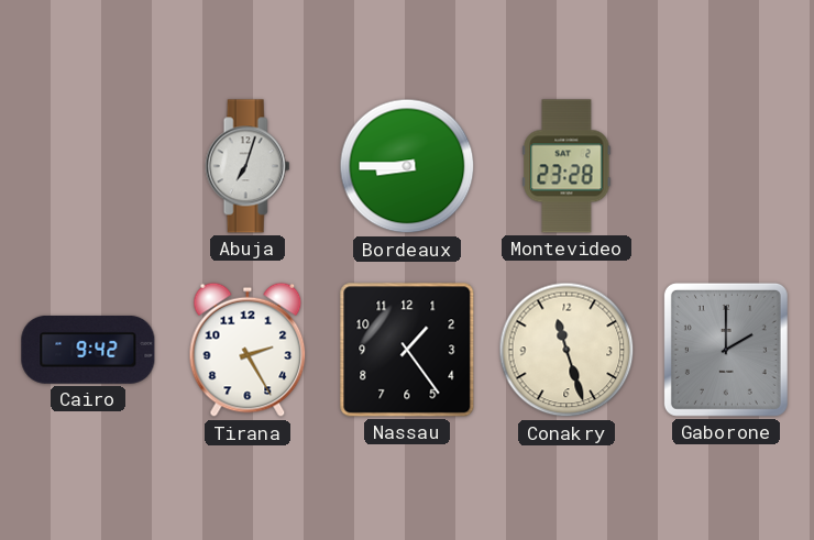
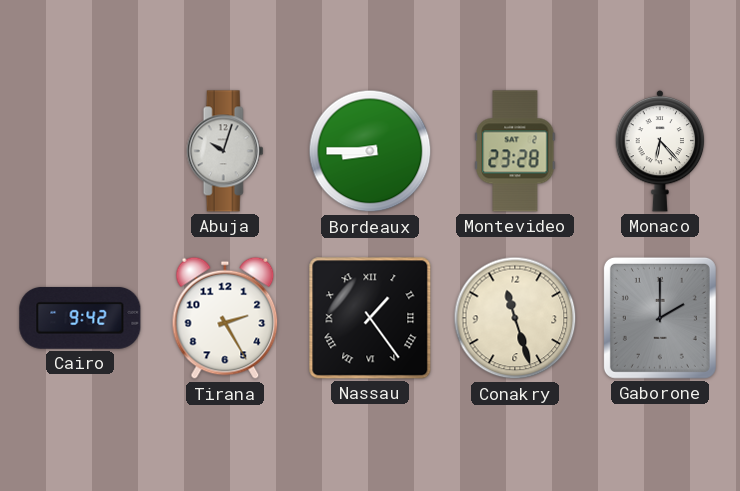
Abuja: 7:03 -> 10:03
Monaco: none -> 6:23
Nassau numerals: Arabic -> Roman
